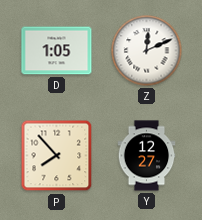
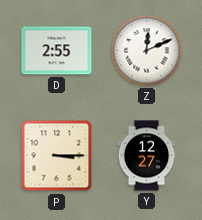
D: 1:05 -> 2:55
P: 7:53 -> 3:15
